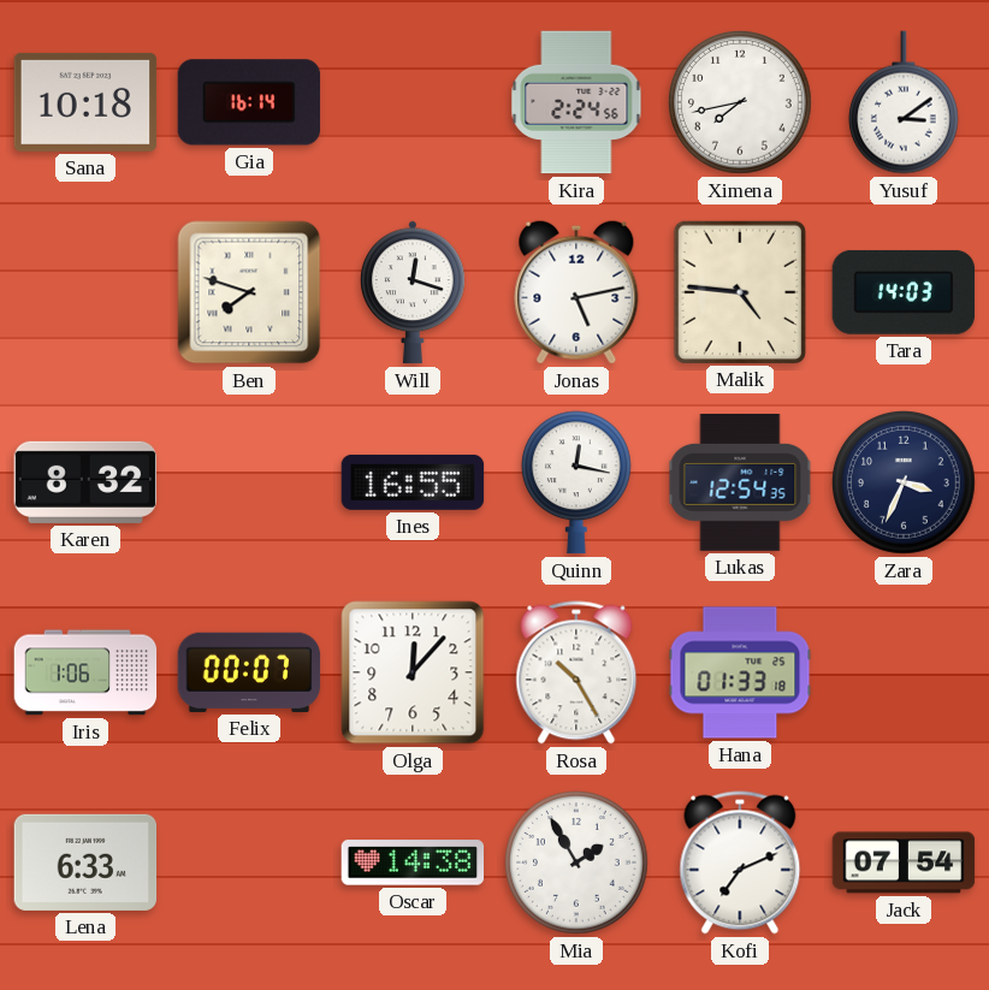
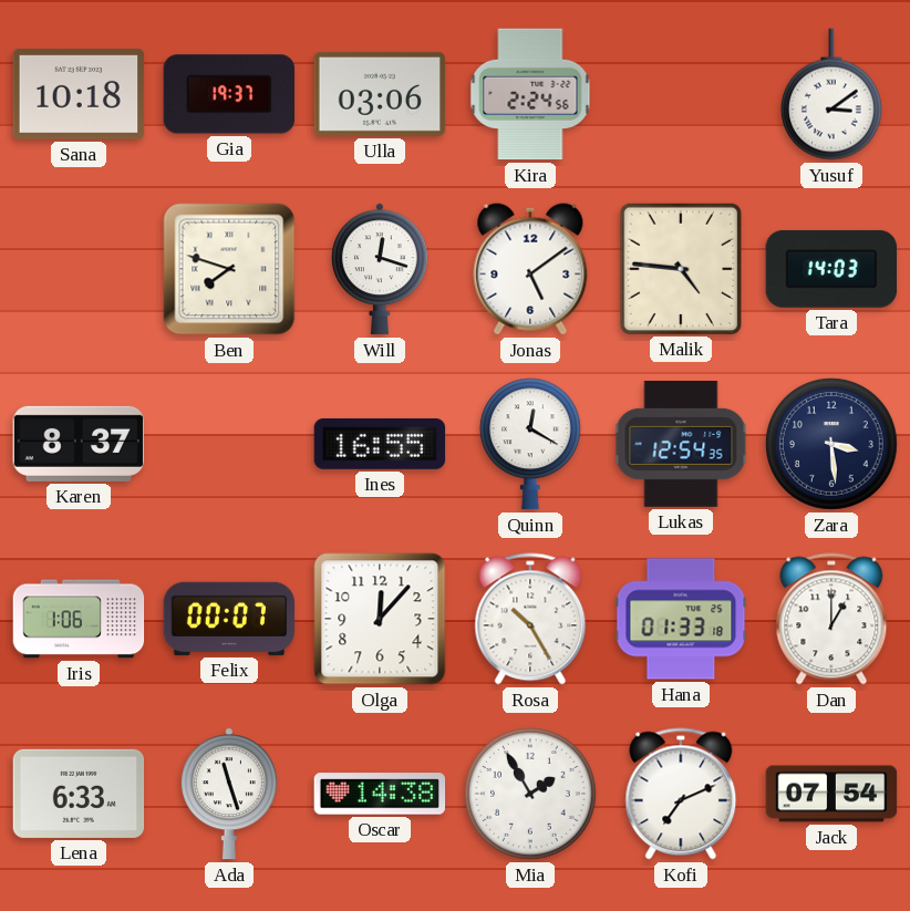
Gia: 16:14 -> 19:37
Ulla: none -> 03:06
Ximena: 7:43 -> none
Jonas: 5:13 -> 5:09
Karen: 8:32 -> 8:37
Quinn: 12:17 -> 12:20
Zara: 3:34 -> 3:29
Dan: none -> 1:00
Ada: none -> 11:27
